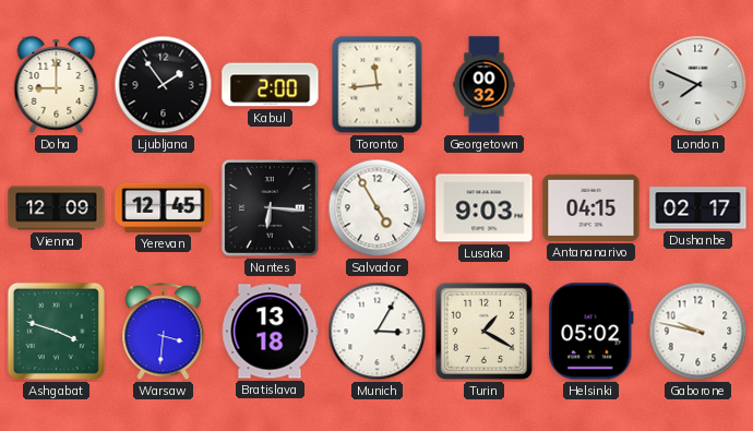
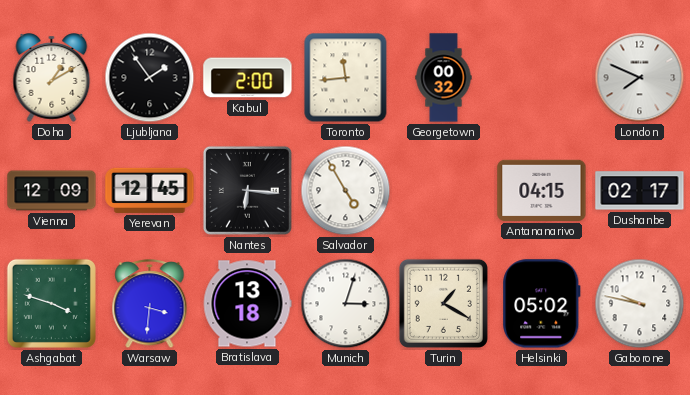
Doha: 9:00 -> 1:10
Lusaka: 9:03 -> none
Munich: 3:05 -> 3:03
